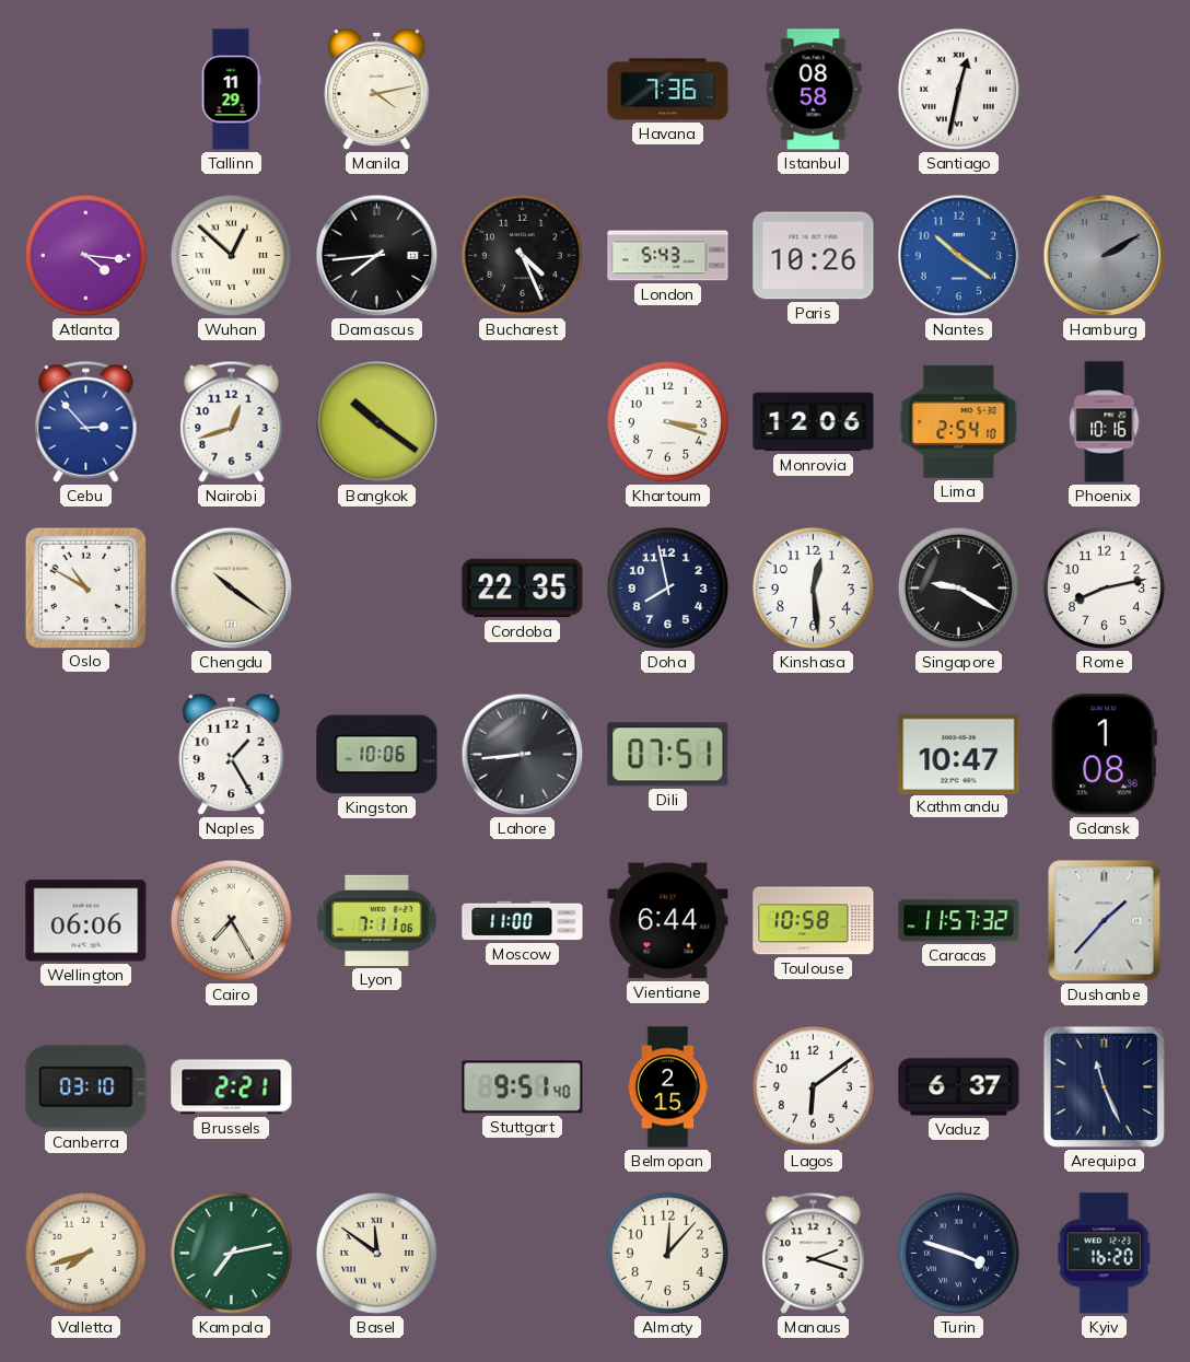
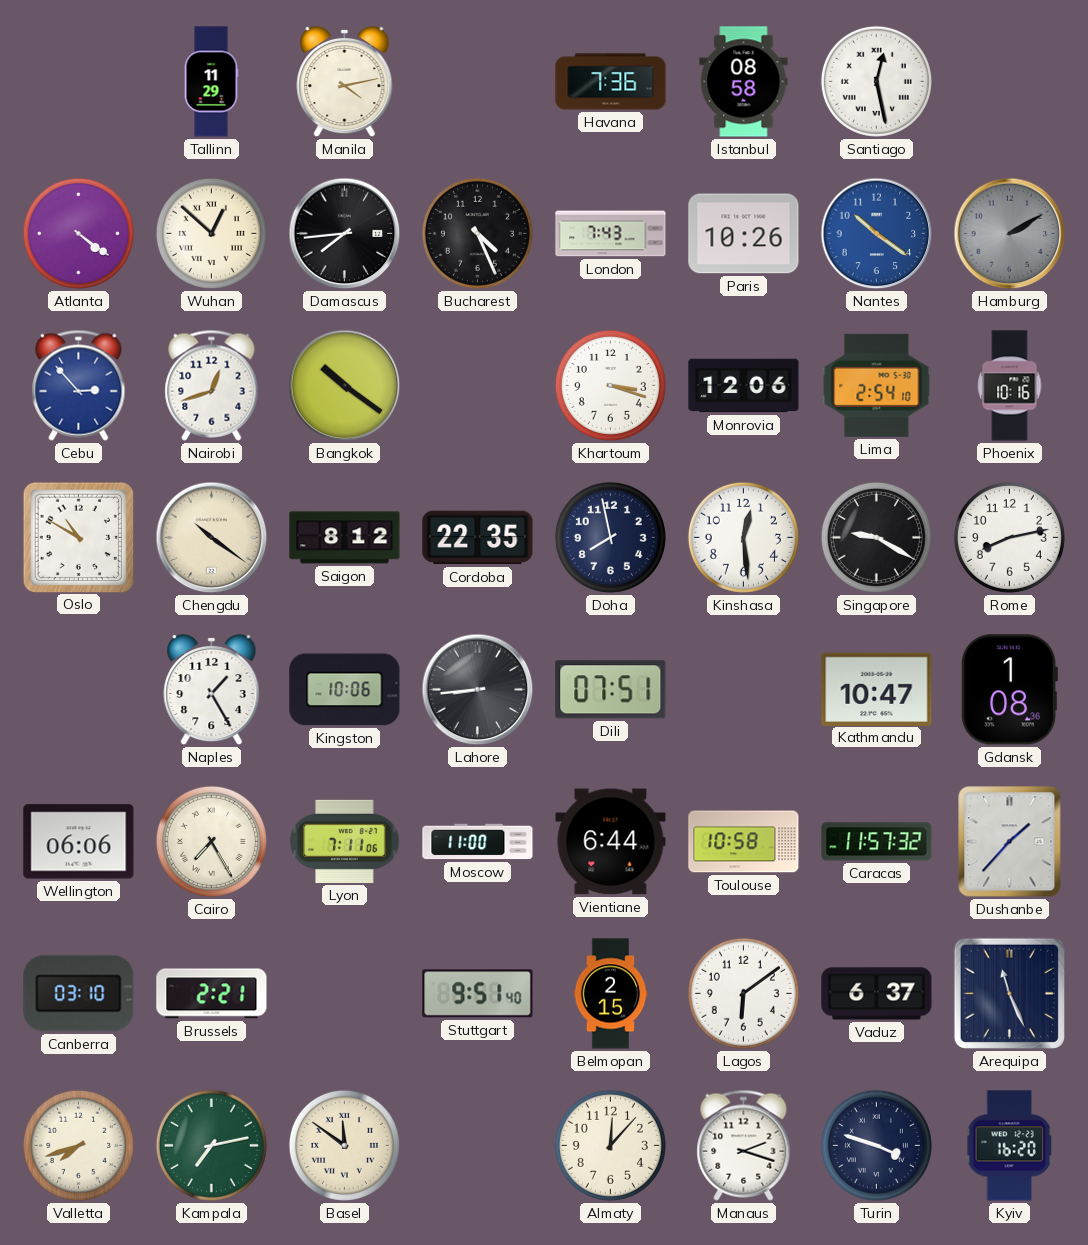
Santiago: 12:32 -> 12:28
Atlanta: 4:16 -> 4:21
London: 5:43 -> 7:43
Saigon: none -> 8:12
